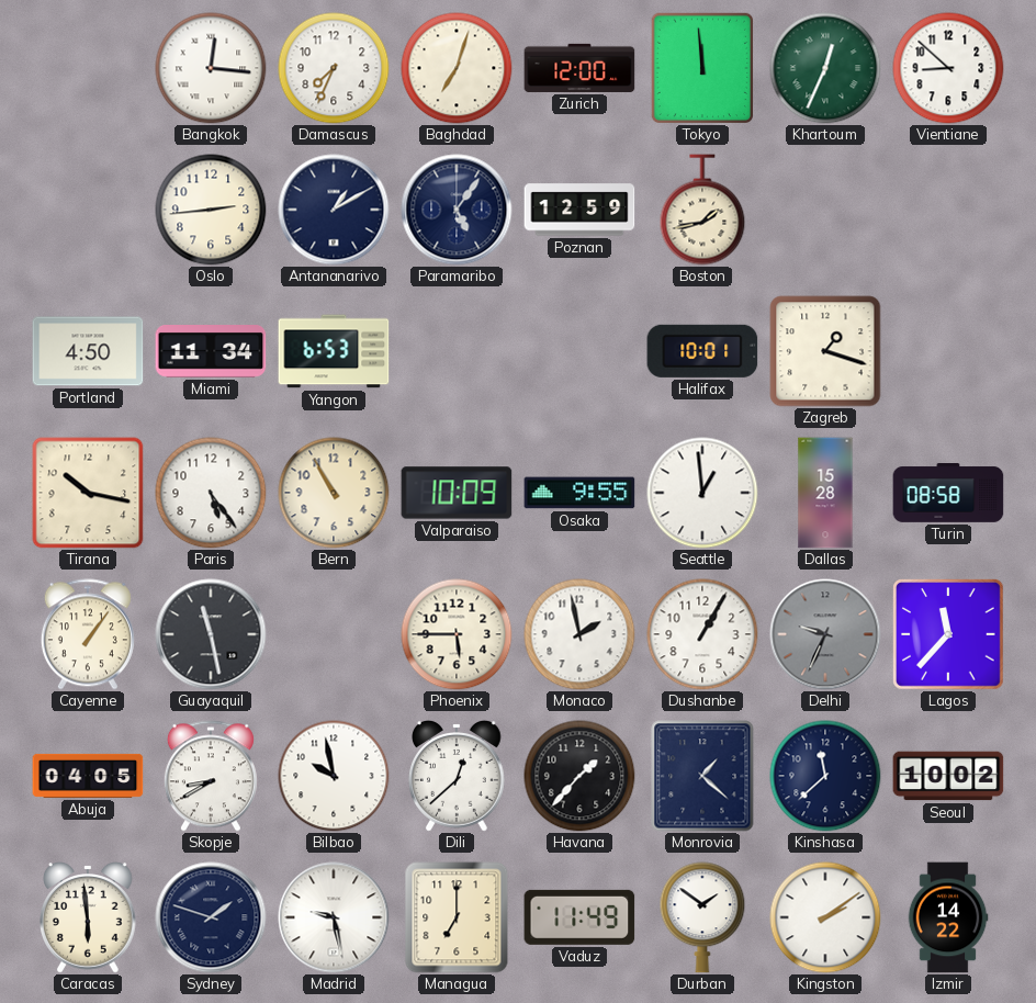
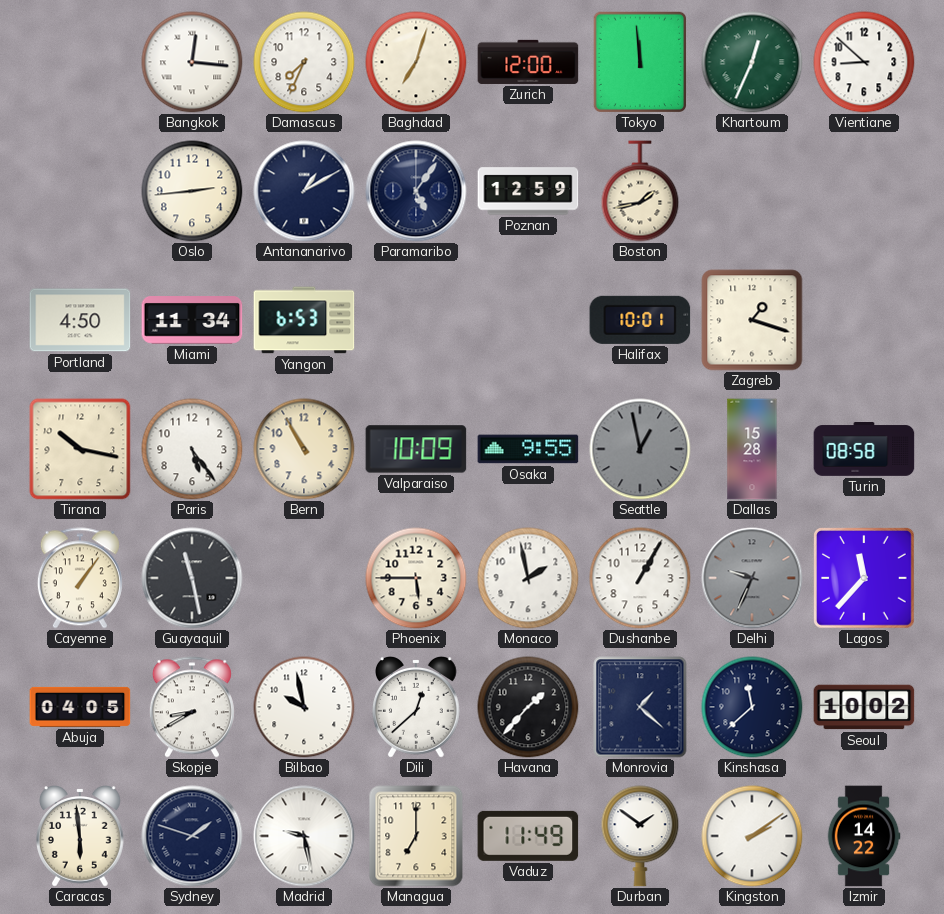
Seattle: 12:59 -> 12:58
Seattle dial: white -> grey
